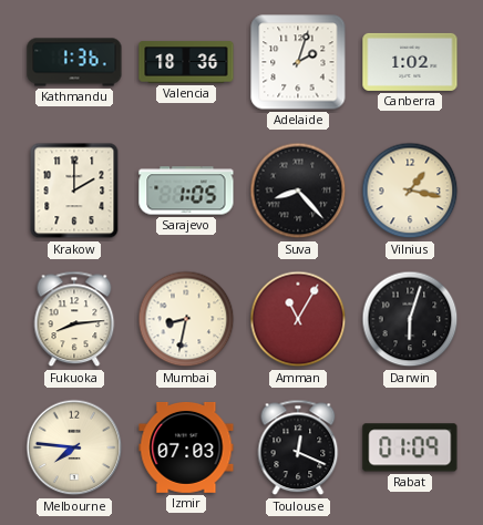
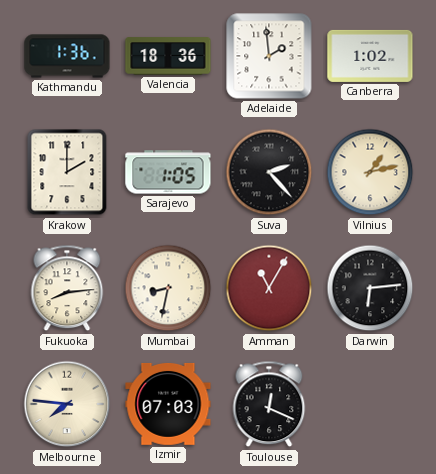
Adelaide: 2:03 -> 1:59
Suva: 8:23 -> 2:23
Vilnius: 1:17 -> 1:13
Darwin: 6:03 -> 6:14
Rabat: 01:09 -> none
